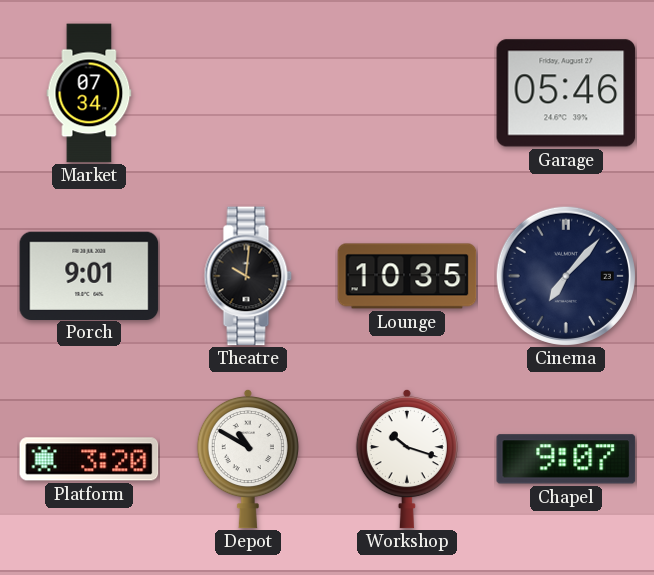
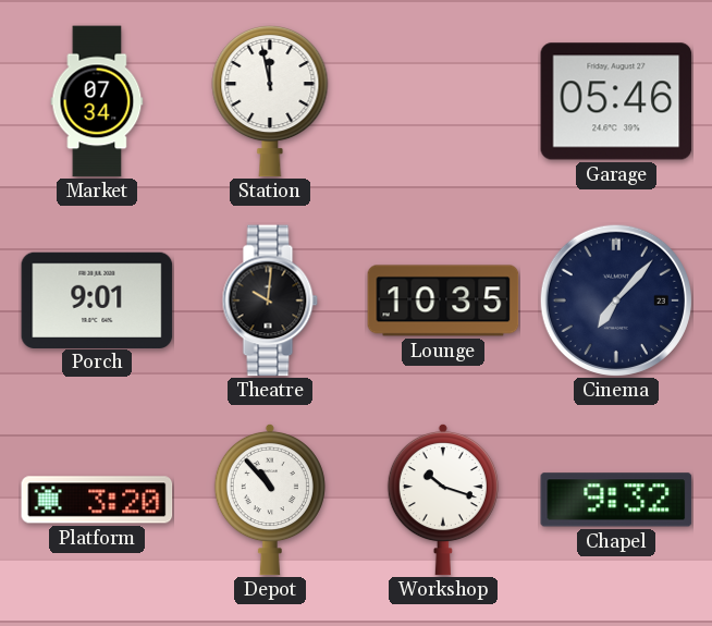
Station: none -> 11:58
Depot: 10:50 -> 10:53
Chapel: 9:07 -> 9:32
